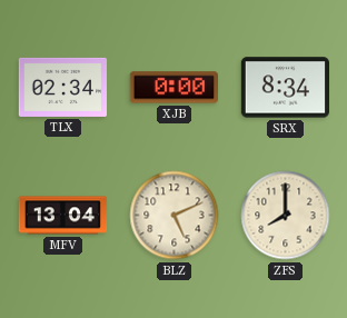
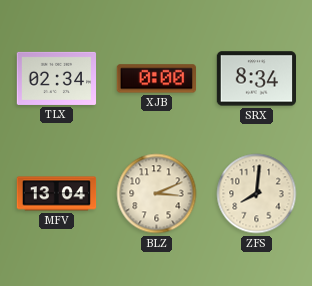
BLZ: 5:11 -> 3:11
ZFS: 8:00 -> 8:01
